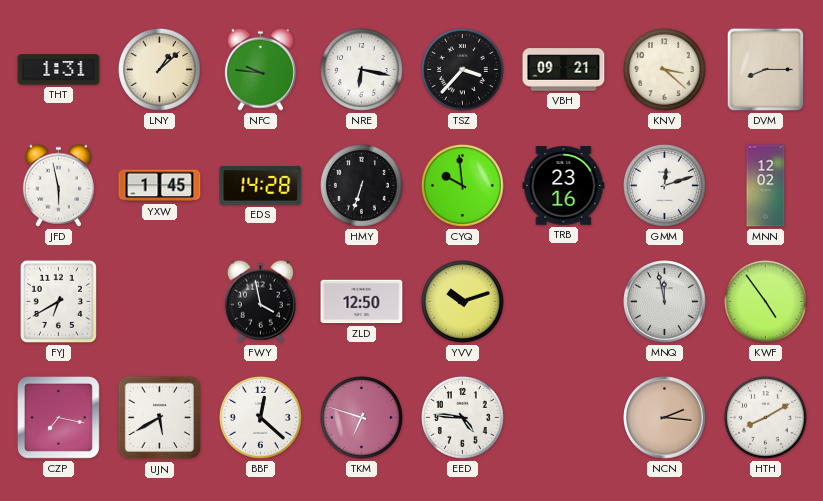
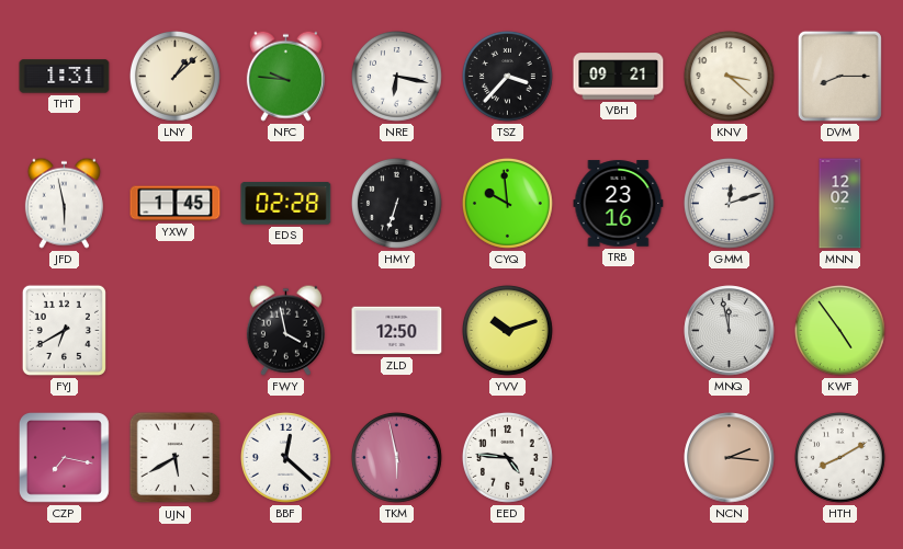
EDS: 14:28 -> 02:28
TKM: 6:48 -> 5:58
